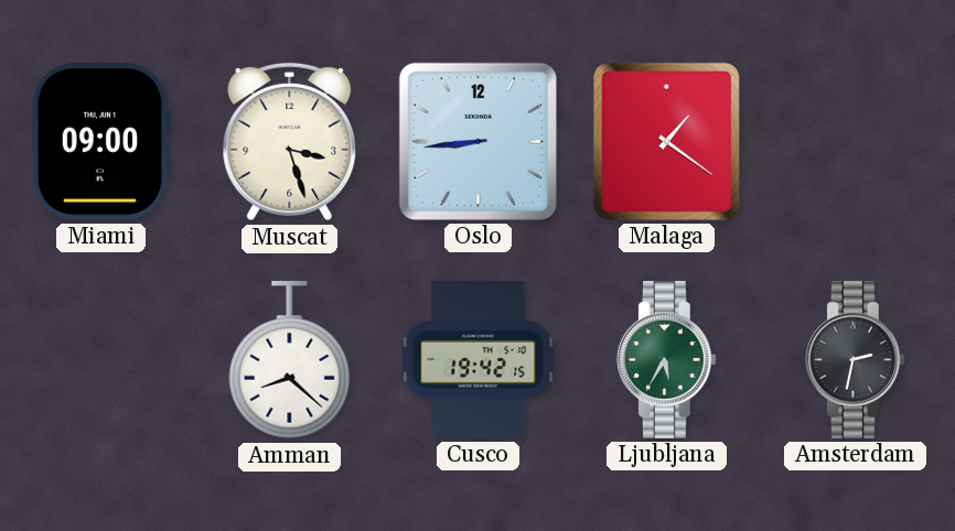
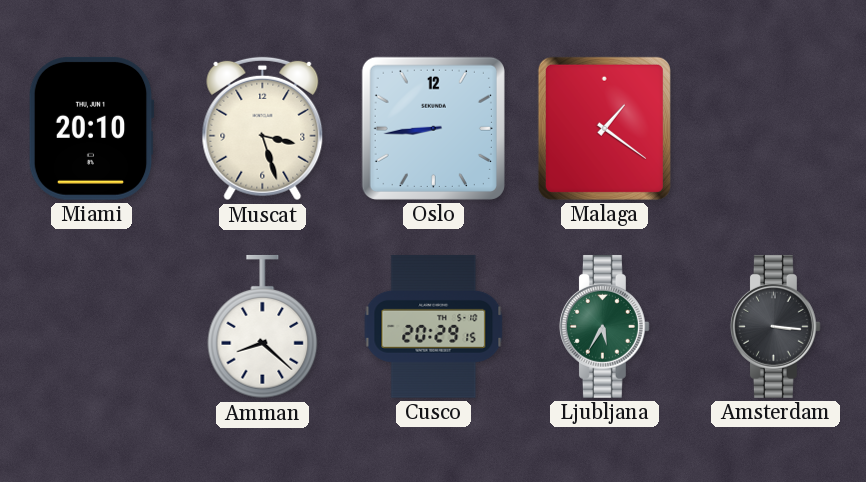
Miami: 09:00 -> 20:10
Cusco: 19:42 -> 20:29
Amsterdam: 2:32 -> 3:16
